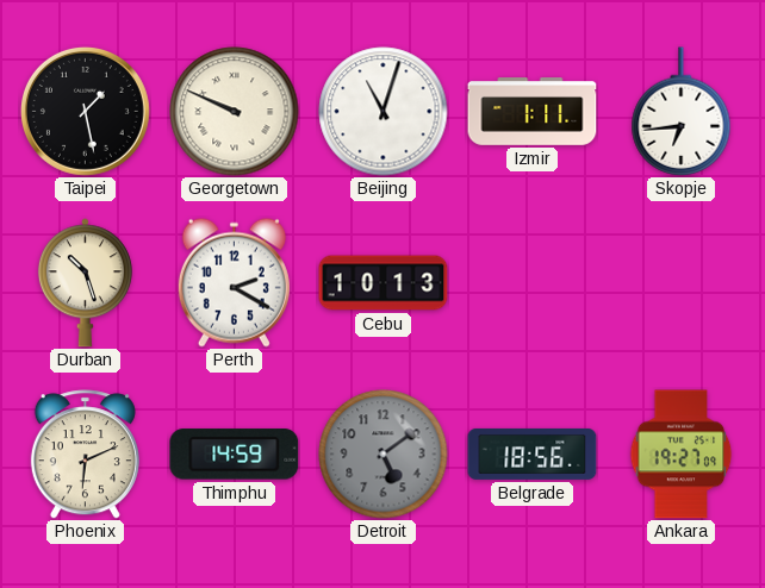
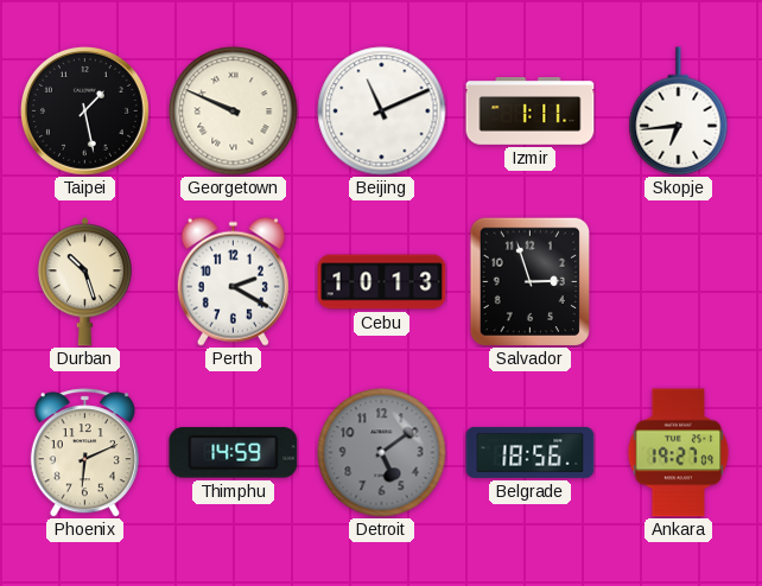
Beijing: 11:03 -> 11:11
Salvador: none -> 2:57
